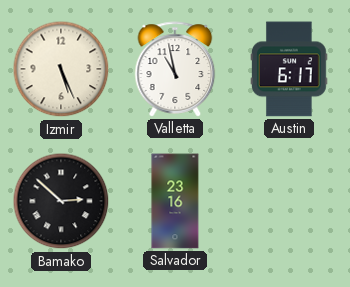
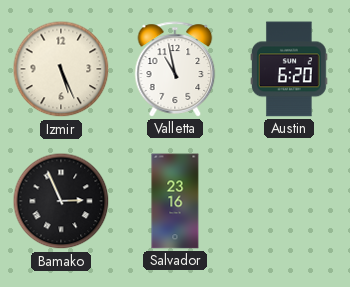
Austin: 6:17 -> 6:20
Bamako: 2:52 -> 2:56
